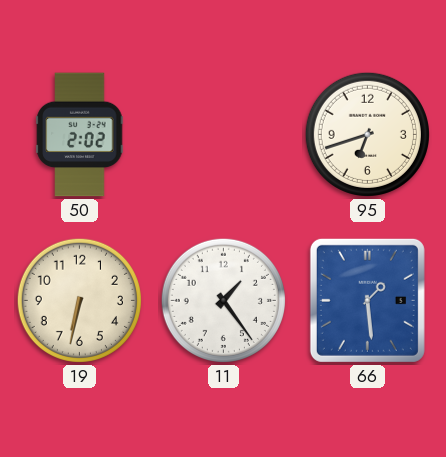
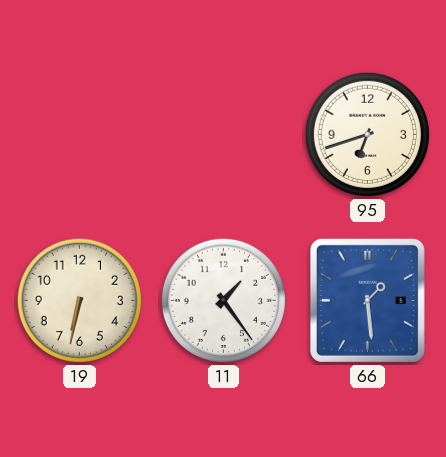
50: 2:02 -> none
